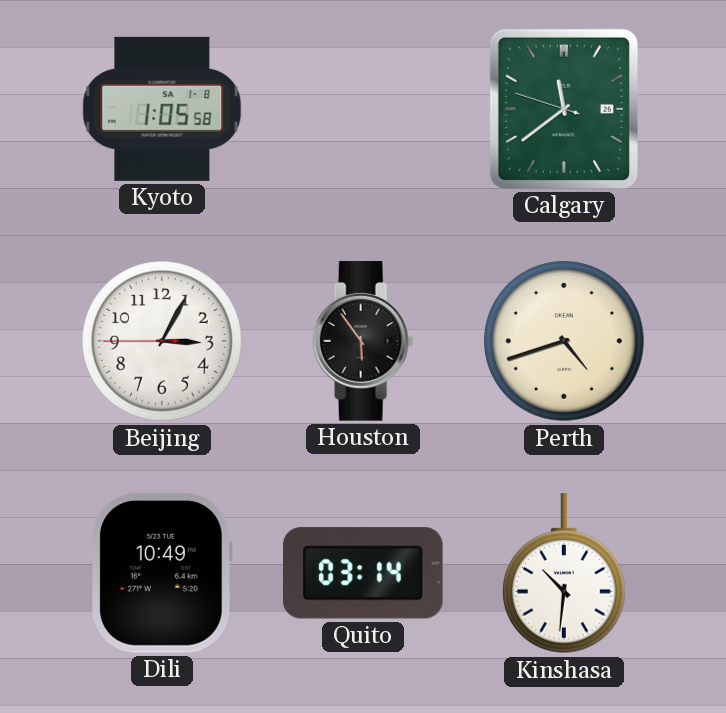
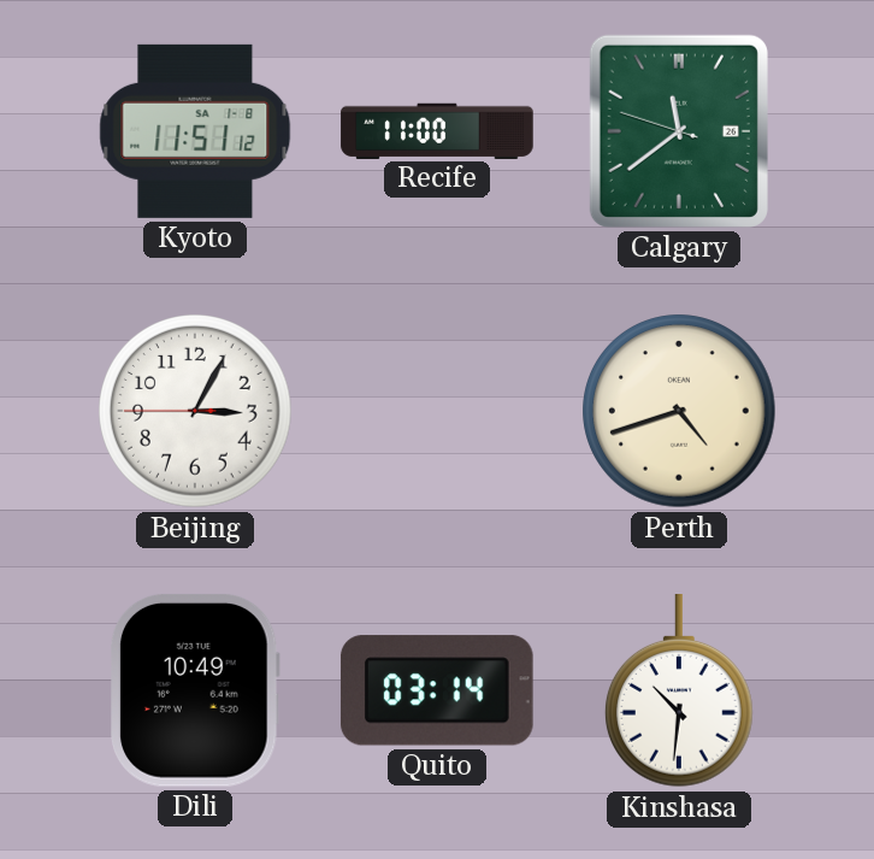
Kyoto: 1:05 -> 11:51
Recife: none -> 11:00
Houston: 5:54 -> none
